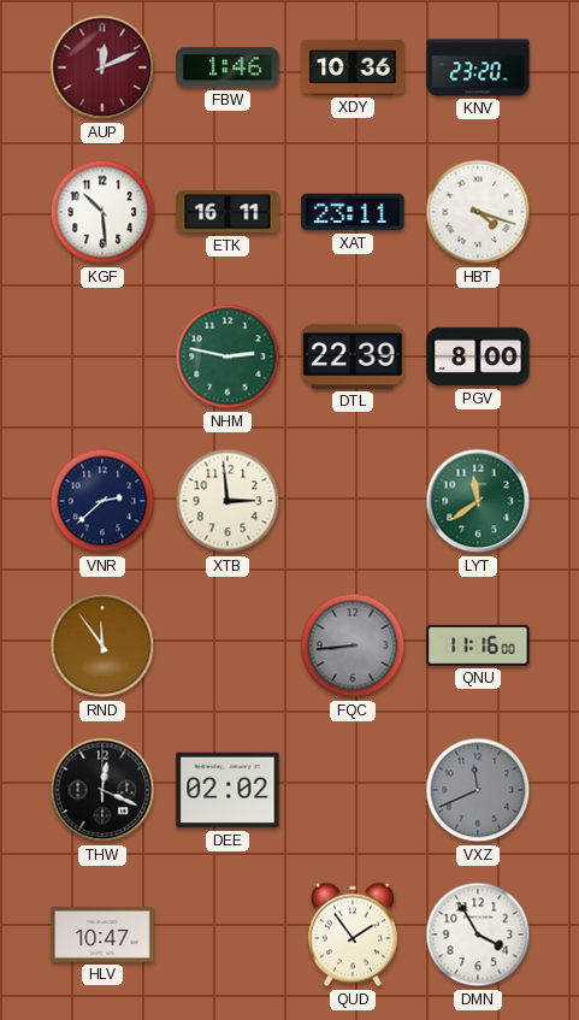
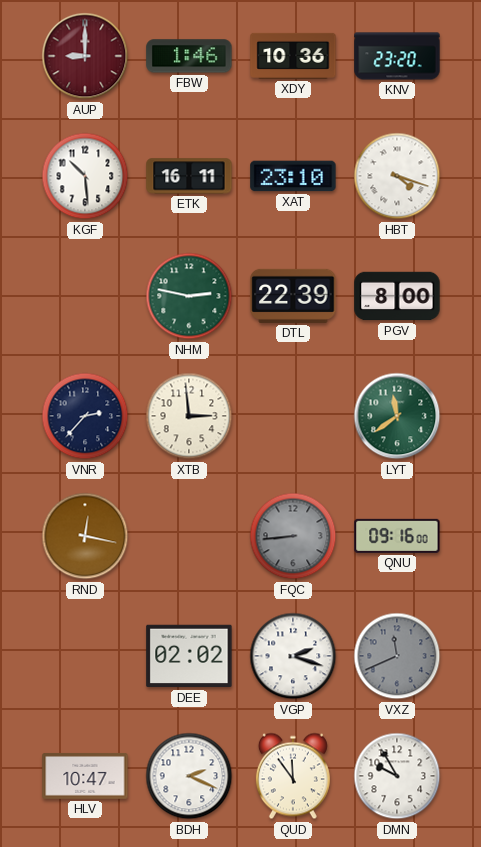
AUP: 12:11 -> 9:00
XAT: 23:11 -> 23:10
VNR: 2:38 -> 2:37
RND: 11:54 -> 12:17
QNU: 11:16 -> 09:16
THW: 12:19 -> none
VGP: none -> 2:18
BDH: none -> 2:19
QUD: 1:54 -> 11:54
DMN: 3:55 -> 9:55
